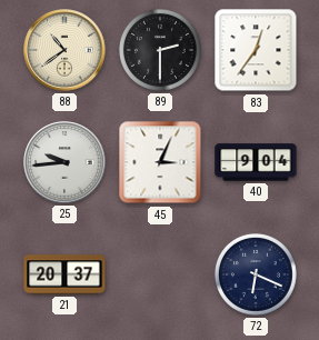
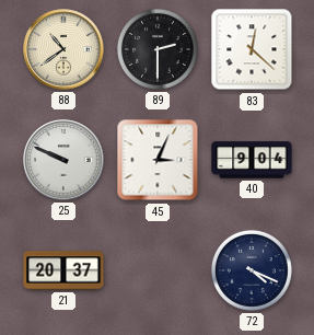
83: 12:36 -> 12:22
25: 9:44 -> 9:49
72: 6:19 -> 4:19
